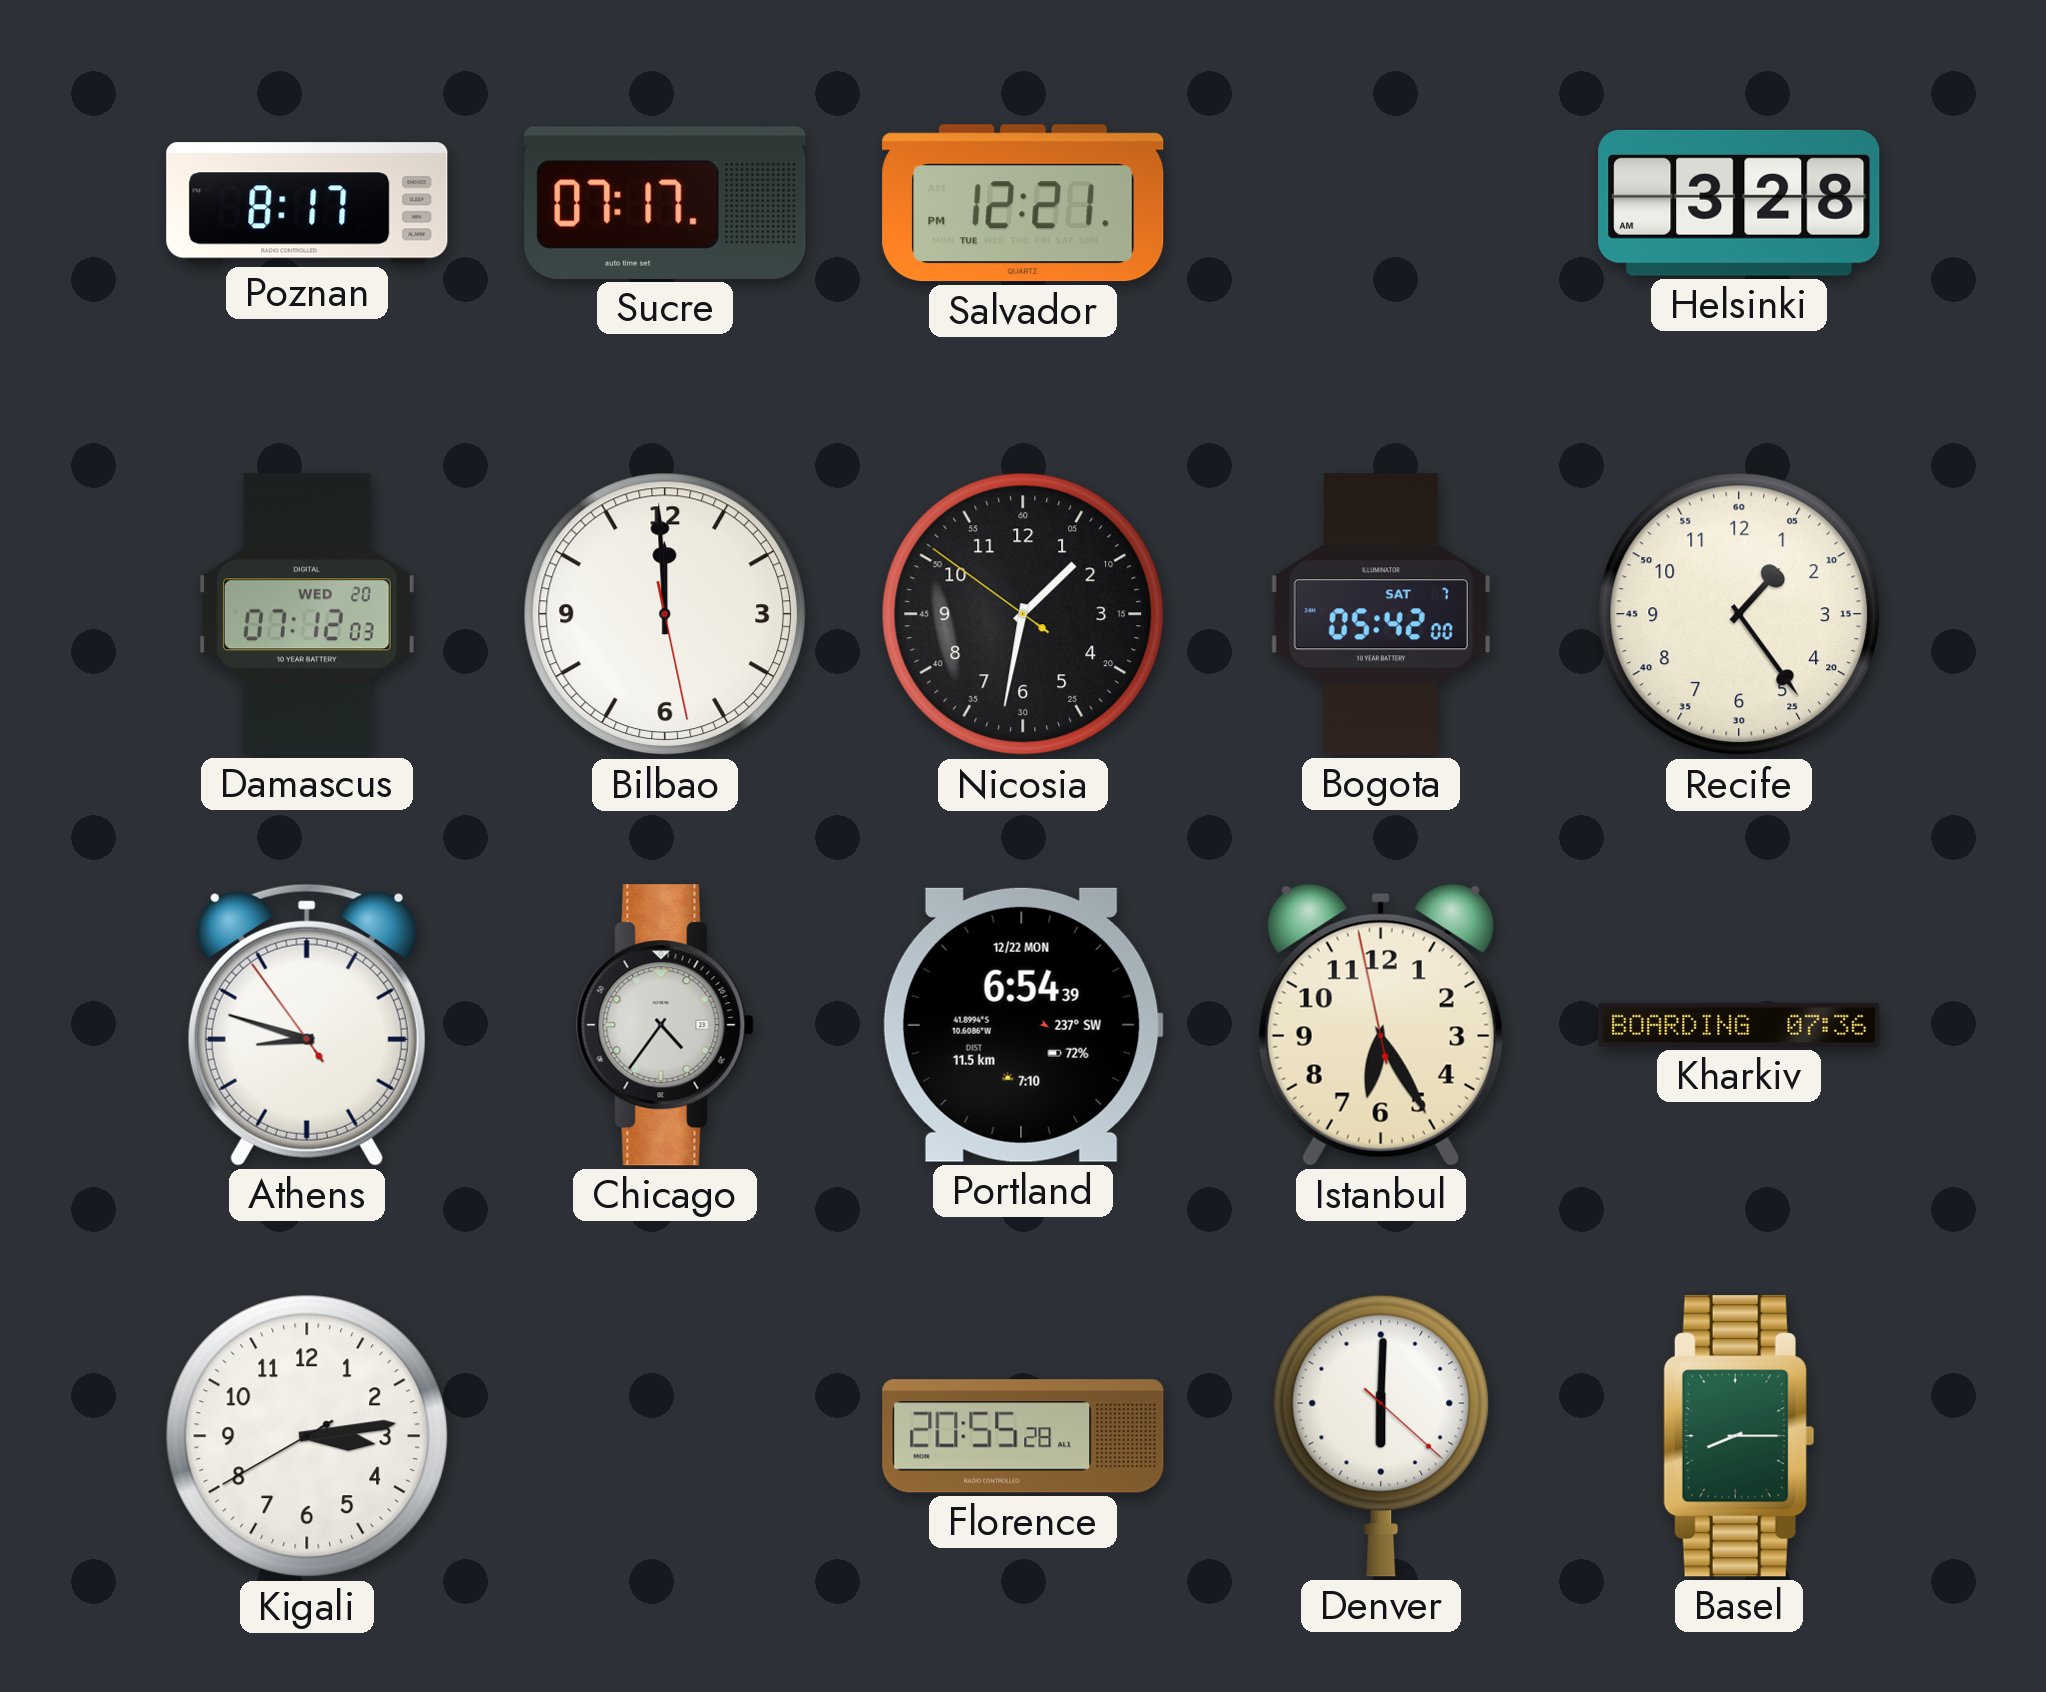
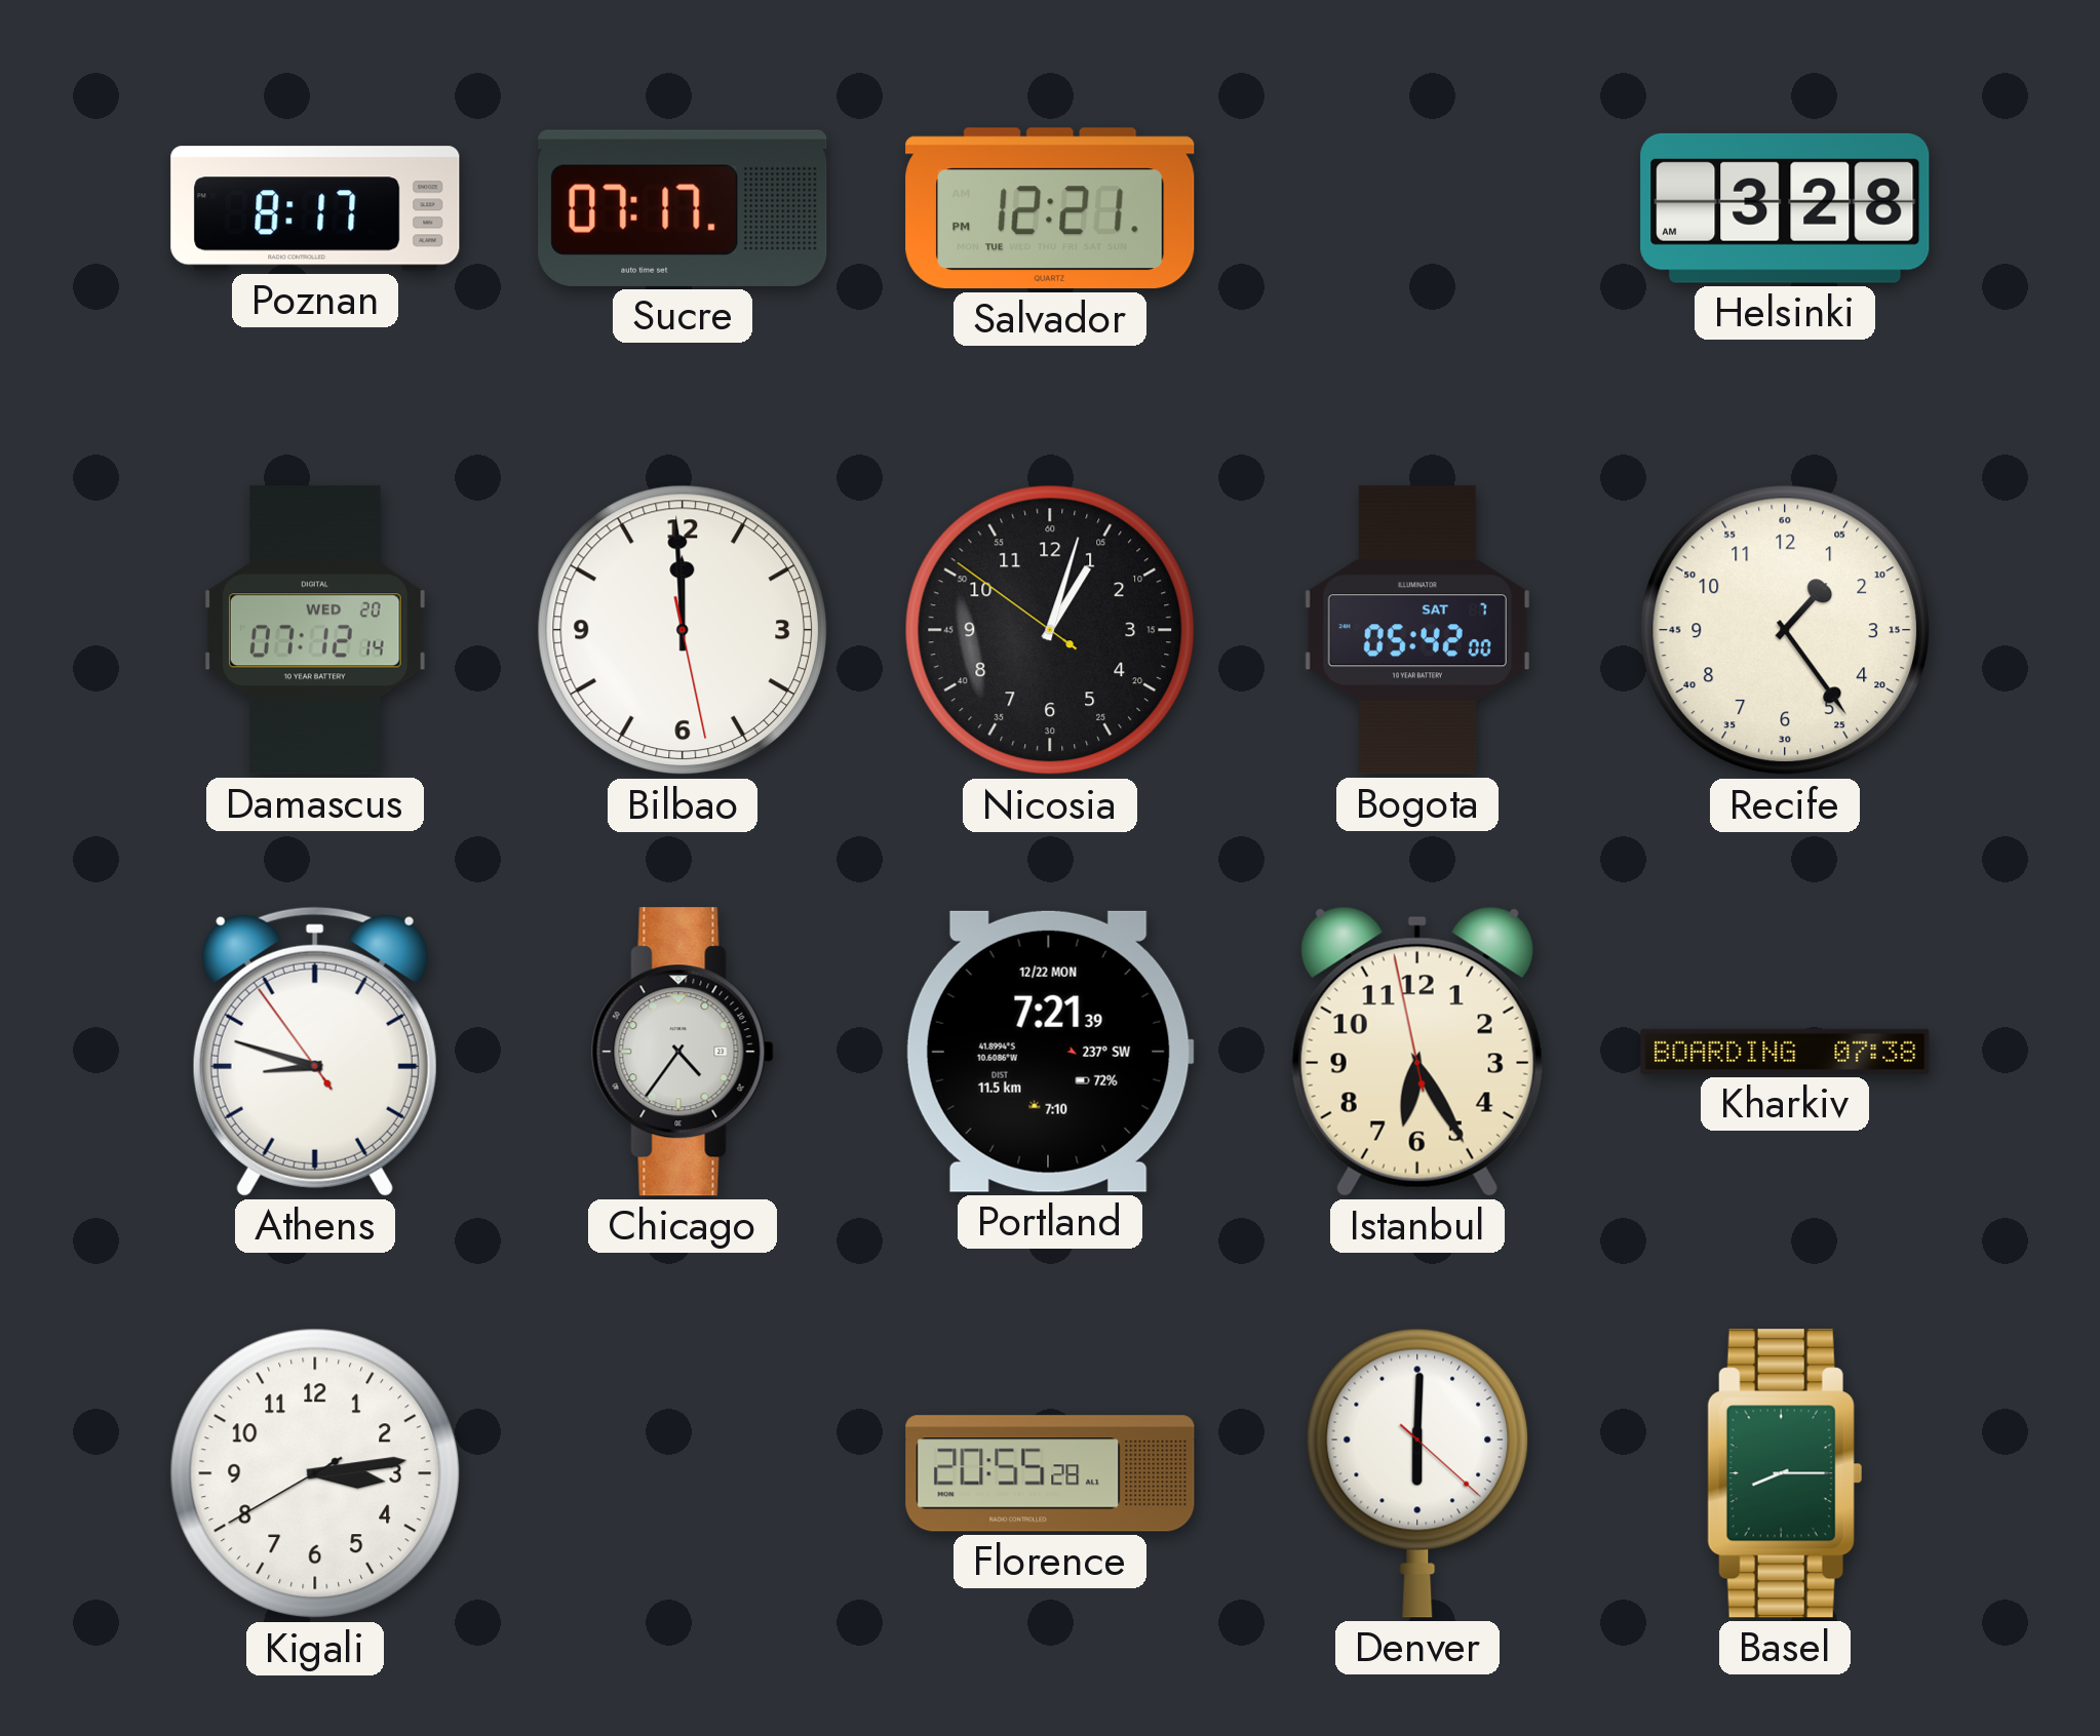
Damascus: 07:12:03 -> 07:12:14
Nicosia: 1:31 -> 1:02
Portland: 6:54 -> 7:21
Kharkiv: 07:36 -> 07:38
